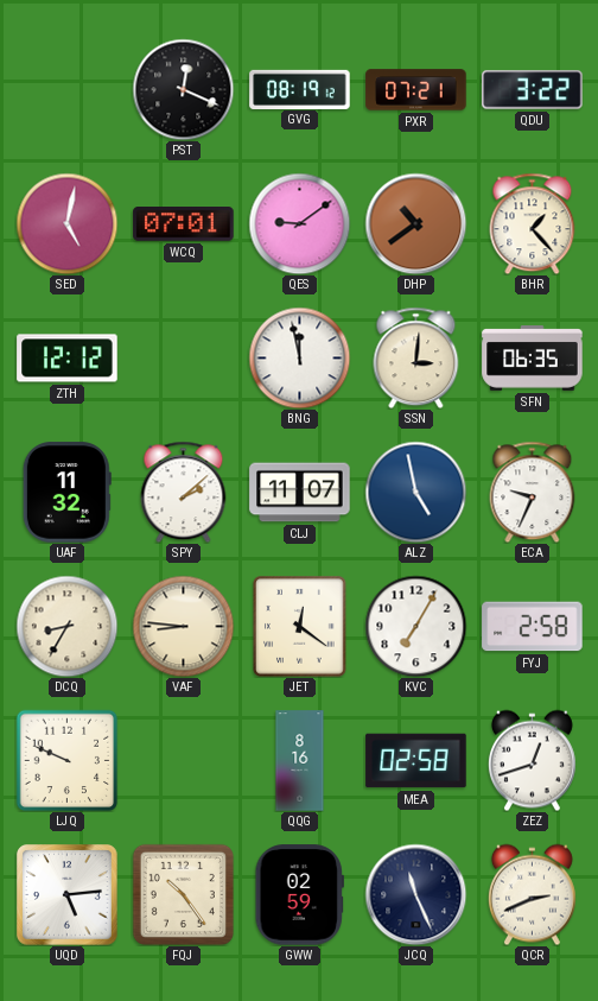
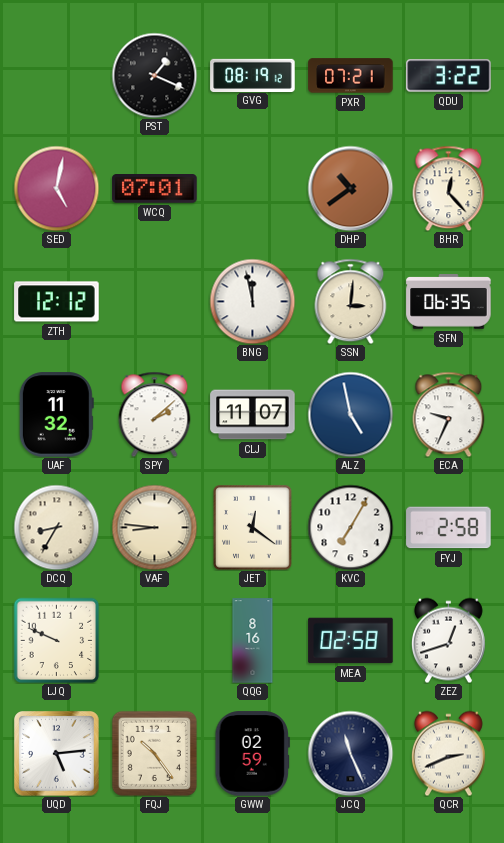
PST: 12:19 -> 1:19
QES: 9:09 -> none
BHR: 1:23 -> 12:23
